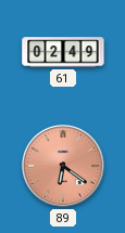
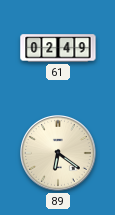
89 dial: salmon -> cream
